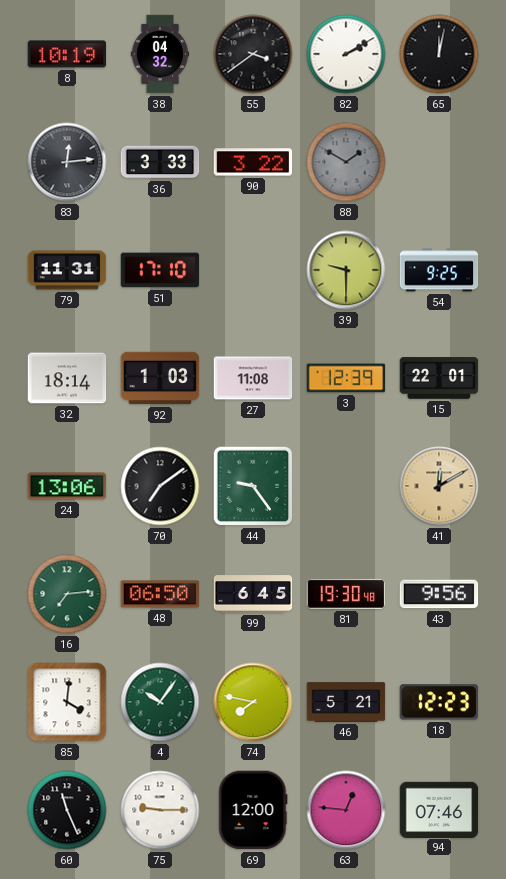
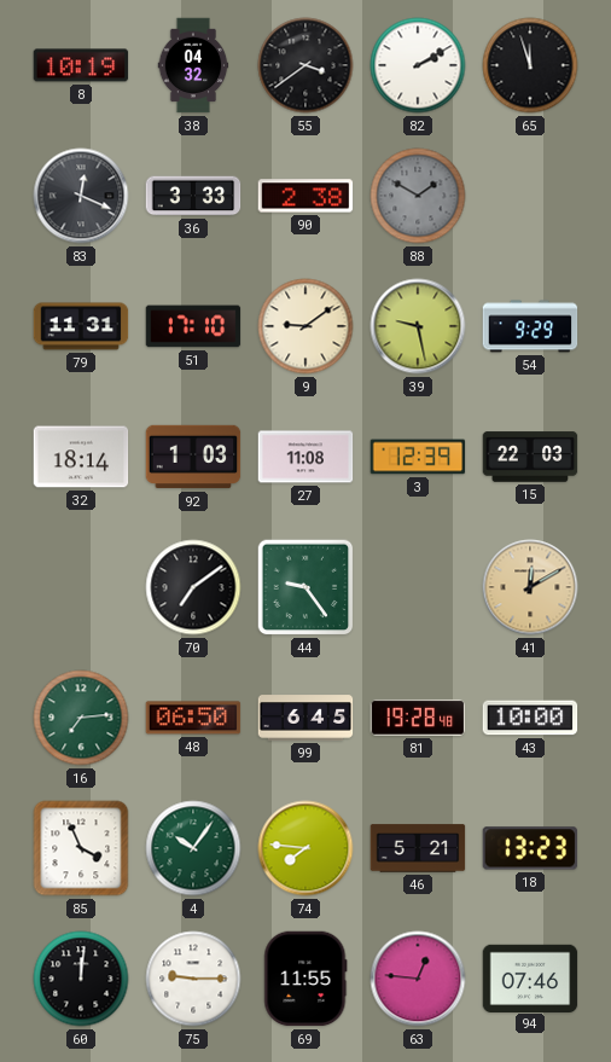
65: 12:02 -> 11:57
83: 12:14 -> 12:19
90: 3:22 -> 2:38
9: none -> 9:09
39: 9:30 -> 9:28
54: 9:25 -> 9:29
15: 22:01 -> 22:03
24: 13:06 -> none
81: 19:30 -> 19:28
43: 9:56 -> 10:00
85: 4:01 -> 3:56
74: 7:47 -> 7:46
18: 12:23 -> 13:23
60: 11:26 -> 12:01
69: 12:00 -> 11:55
